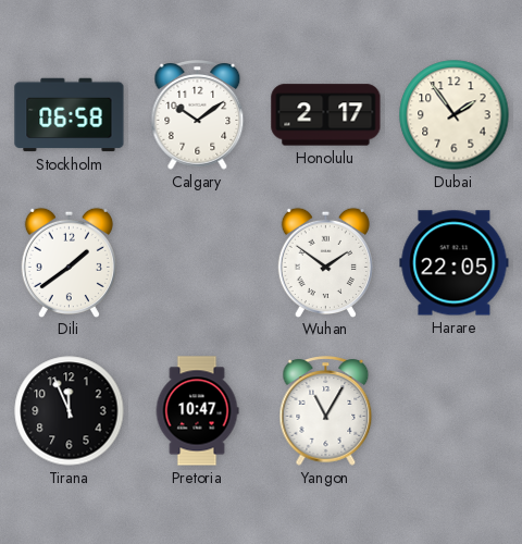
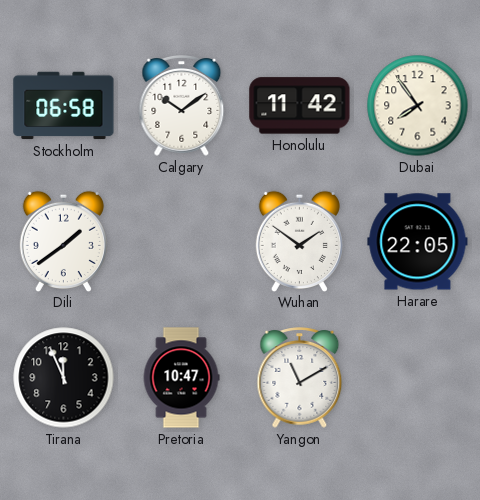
Honolulu: 2:17 -> 11:42
Dubai: 1:54 -> 7:54
Yangon: 11:05 -> 11:10
